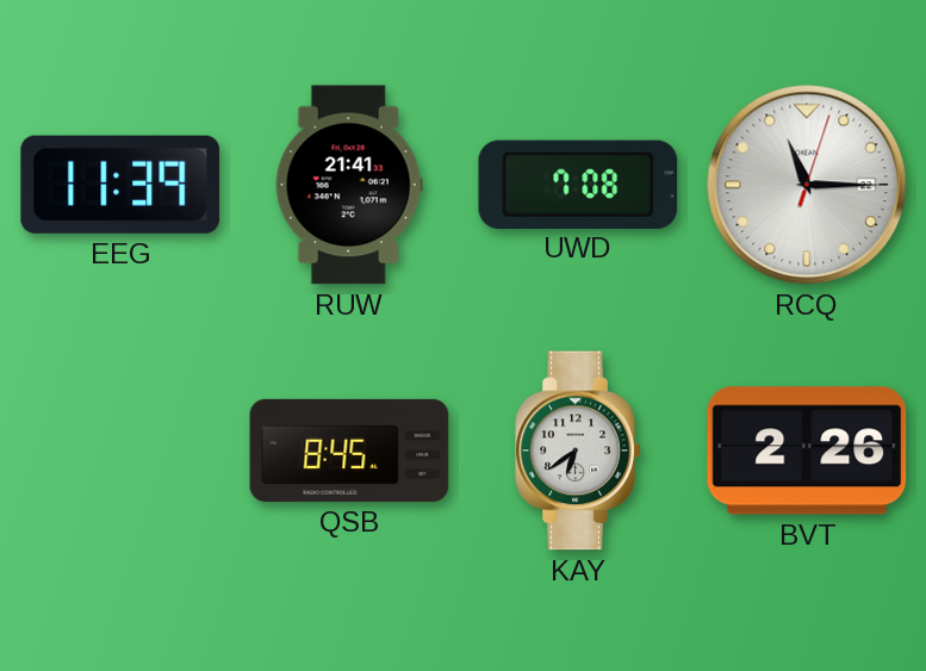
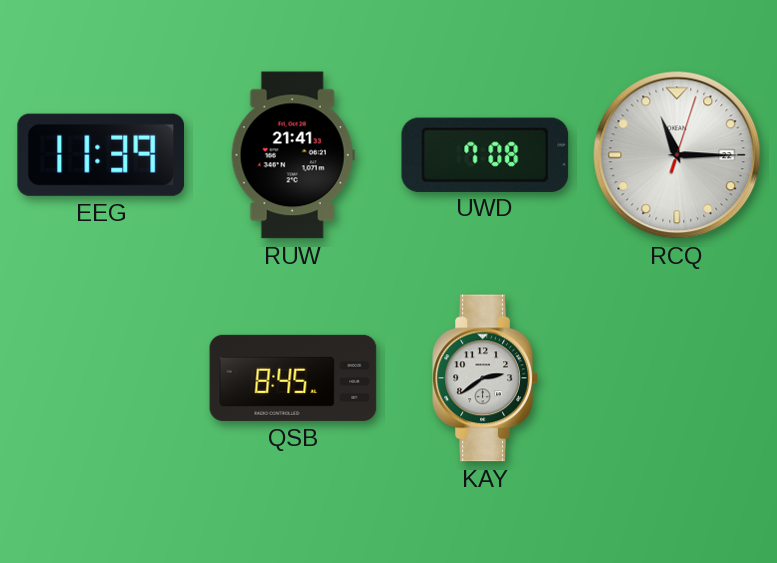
KAY: 6:39 -> 2:39
BVT: 2:26 -> none
